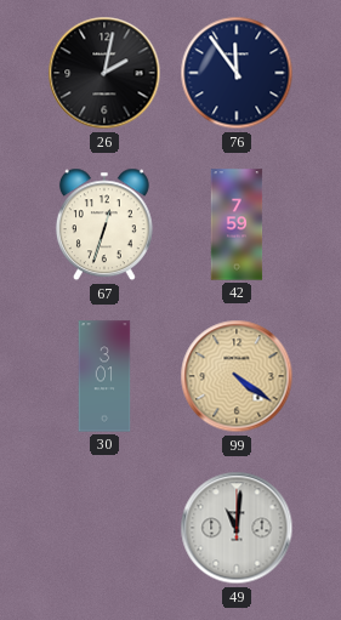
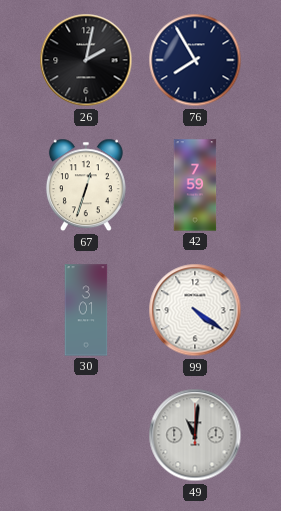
76: 11:54 -> 7:55
99 dial: champagne -> white
